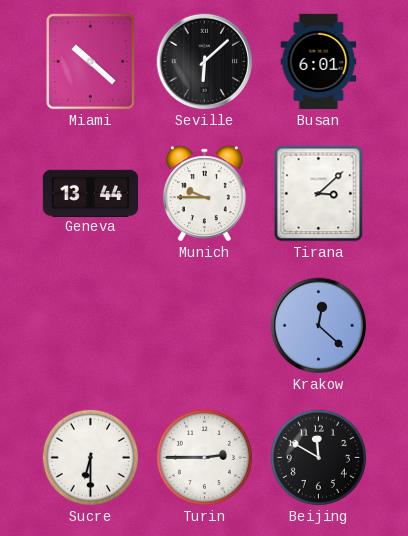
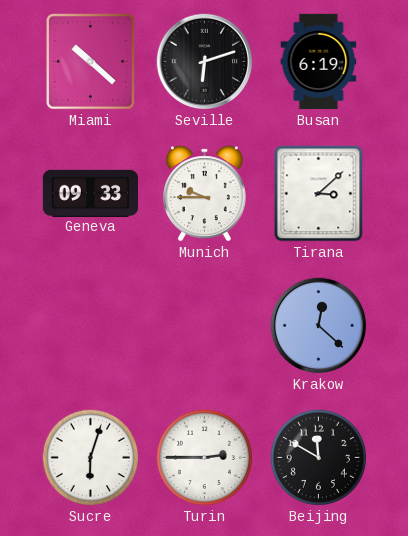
Seville: 6:08 -> 6:12
Busan: 6:01 -> 6:19
Geneva: 13:44 -> 09:33
Sucre: 6:30 -> 6:03
